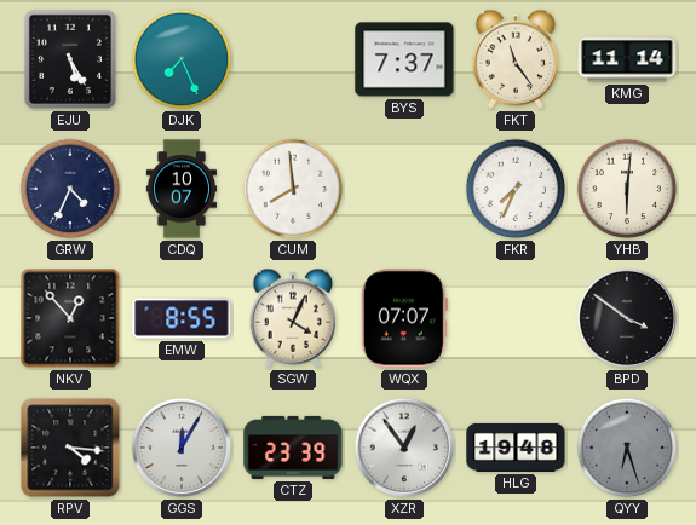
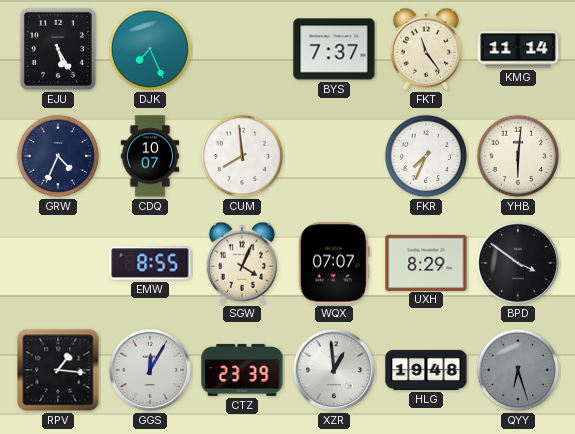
NKV: 12:53 -> none
UXH: none -> 8:29
RPV: 4:16 -> 1:16
XZR: 12:54 -> 12:59
